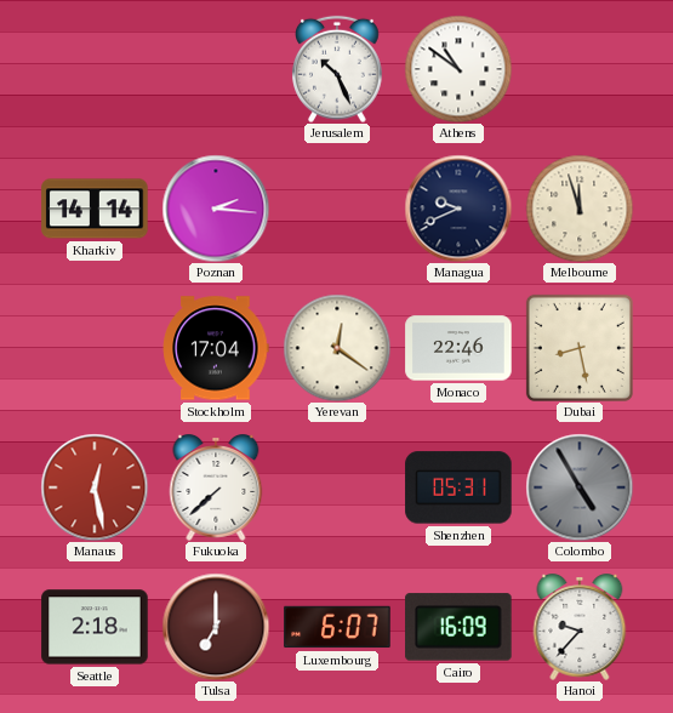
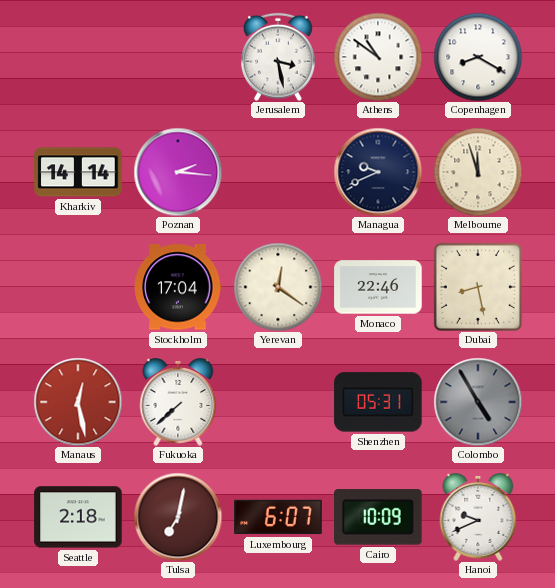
Jerusalem: 10:26 -> 3:28
Copenhagen: none -> 8:20
Tulsa: 7:00 -> 7:02
Cairo: 16:09 -> 10:09
Hanoi: 9:37 -> 9:41
